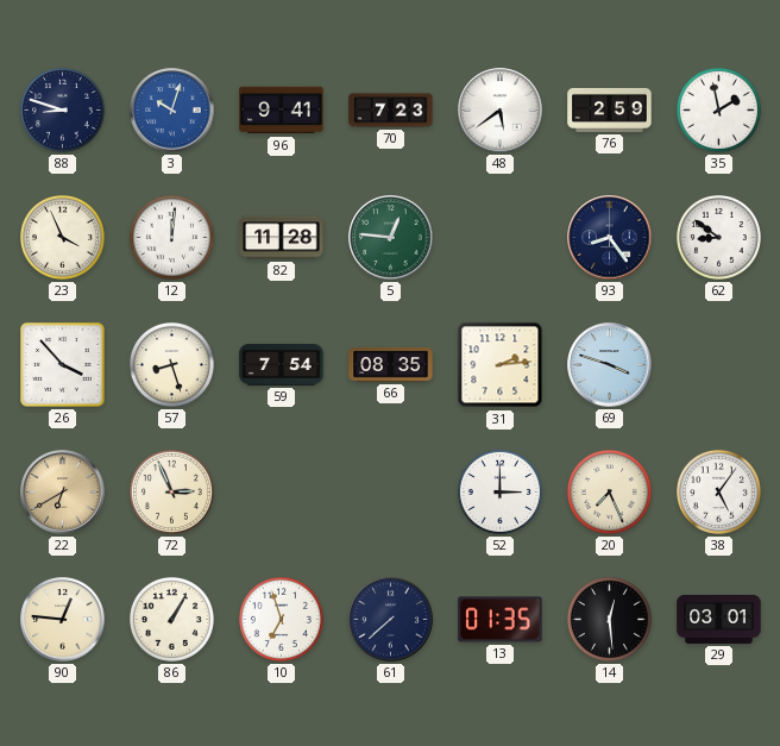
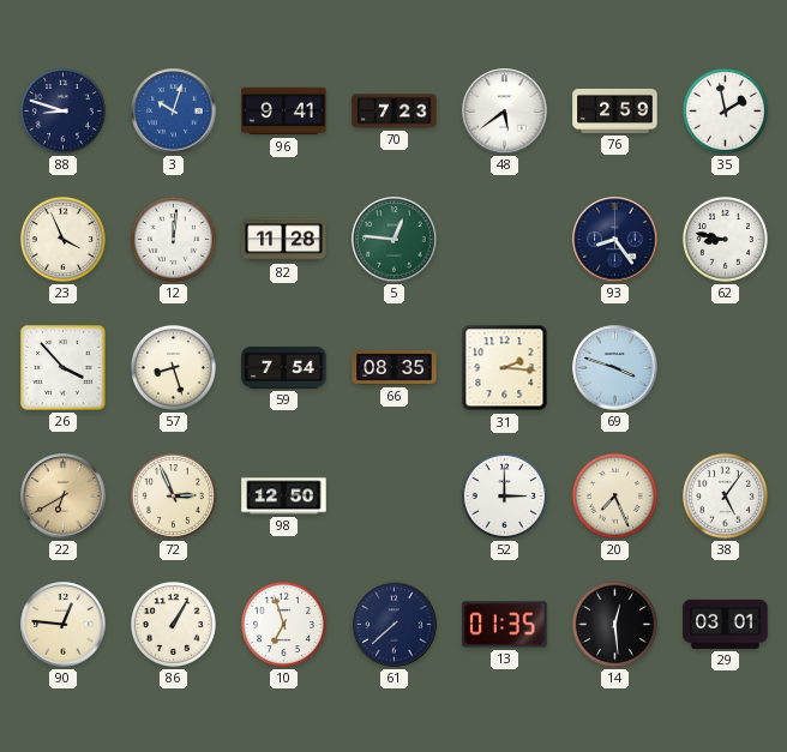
62: 8:51 -> 8:47
31: 2:14 -> 2:16
98: none -> 12:50
